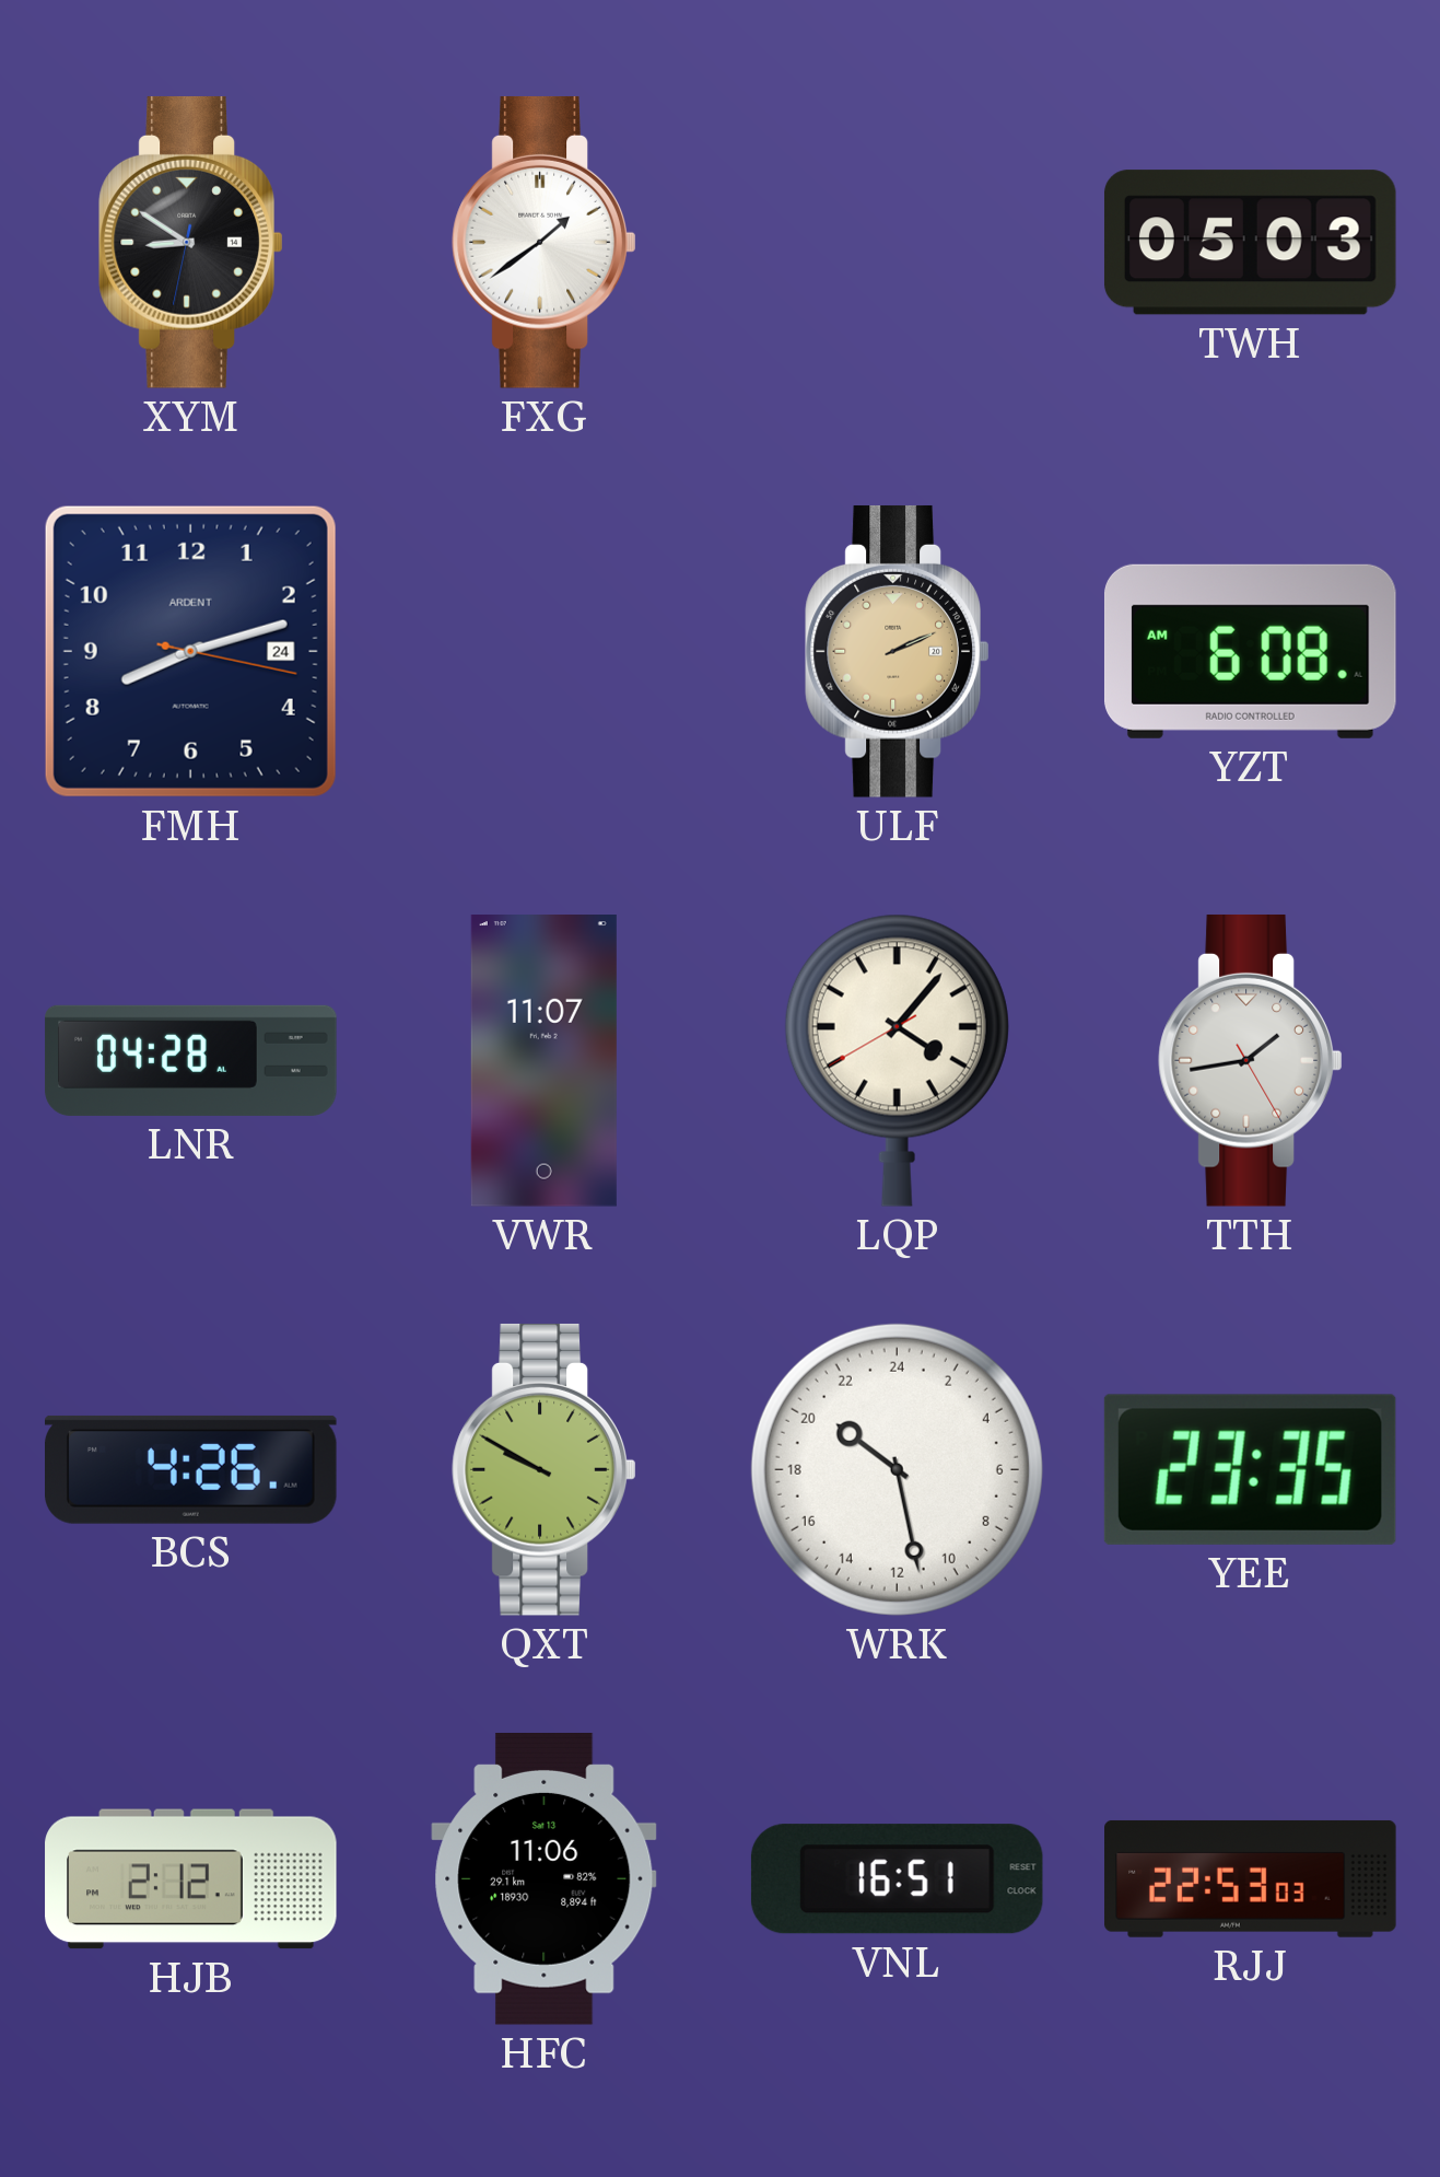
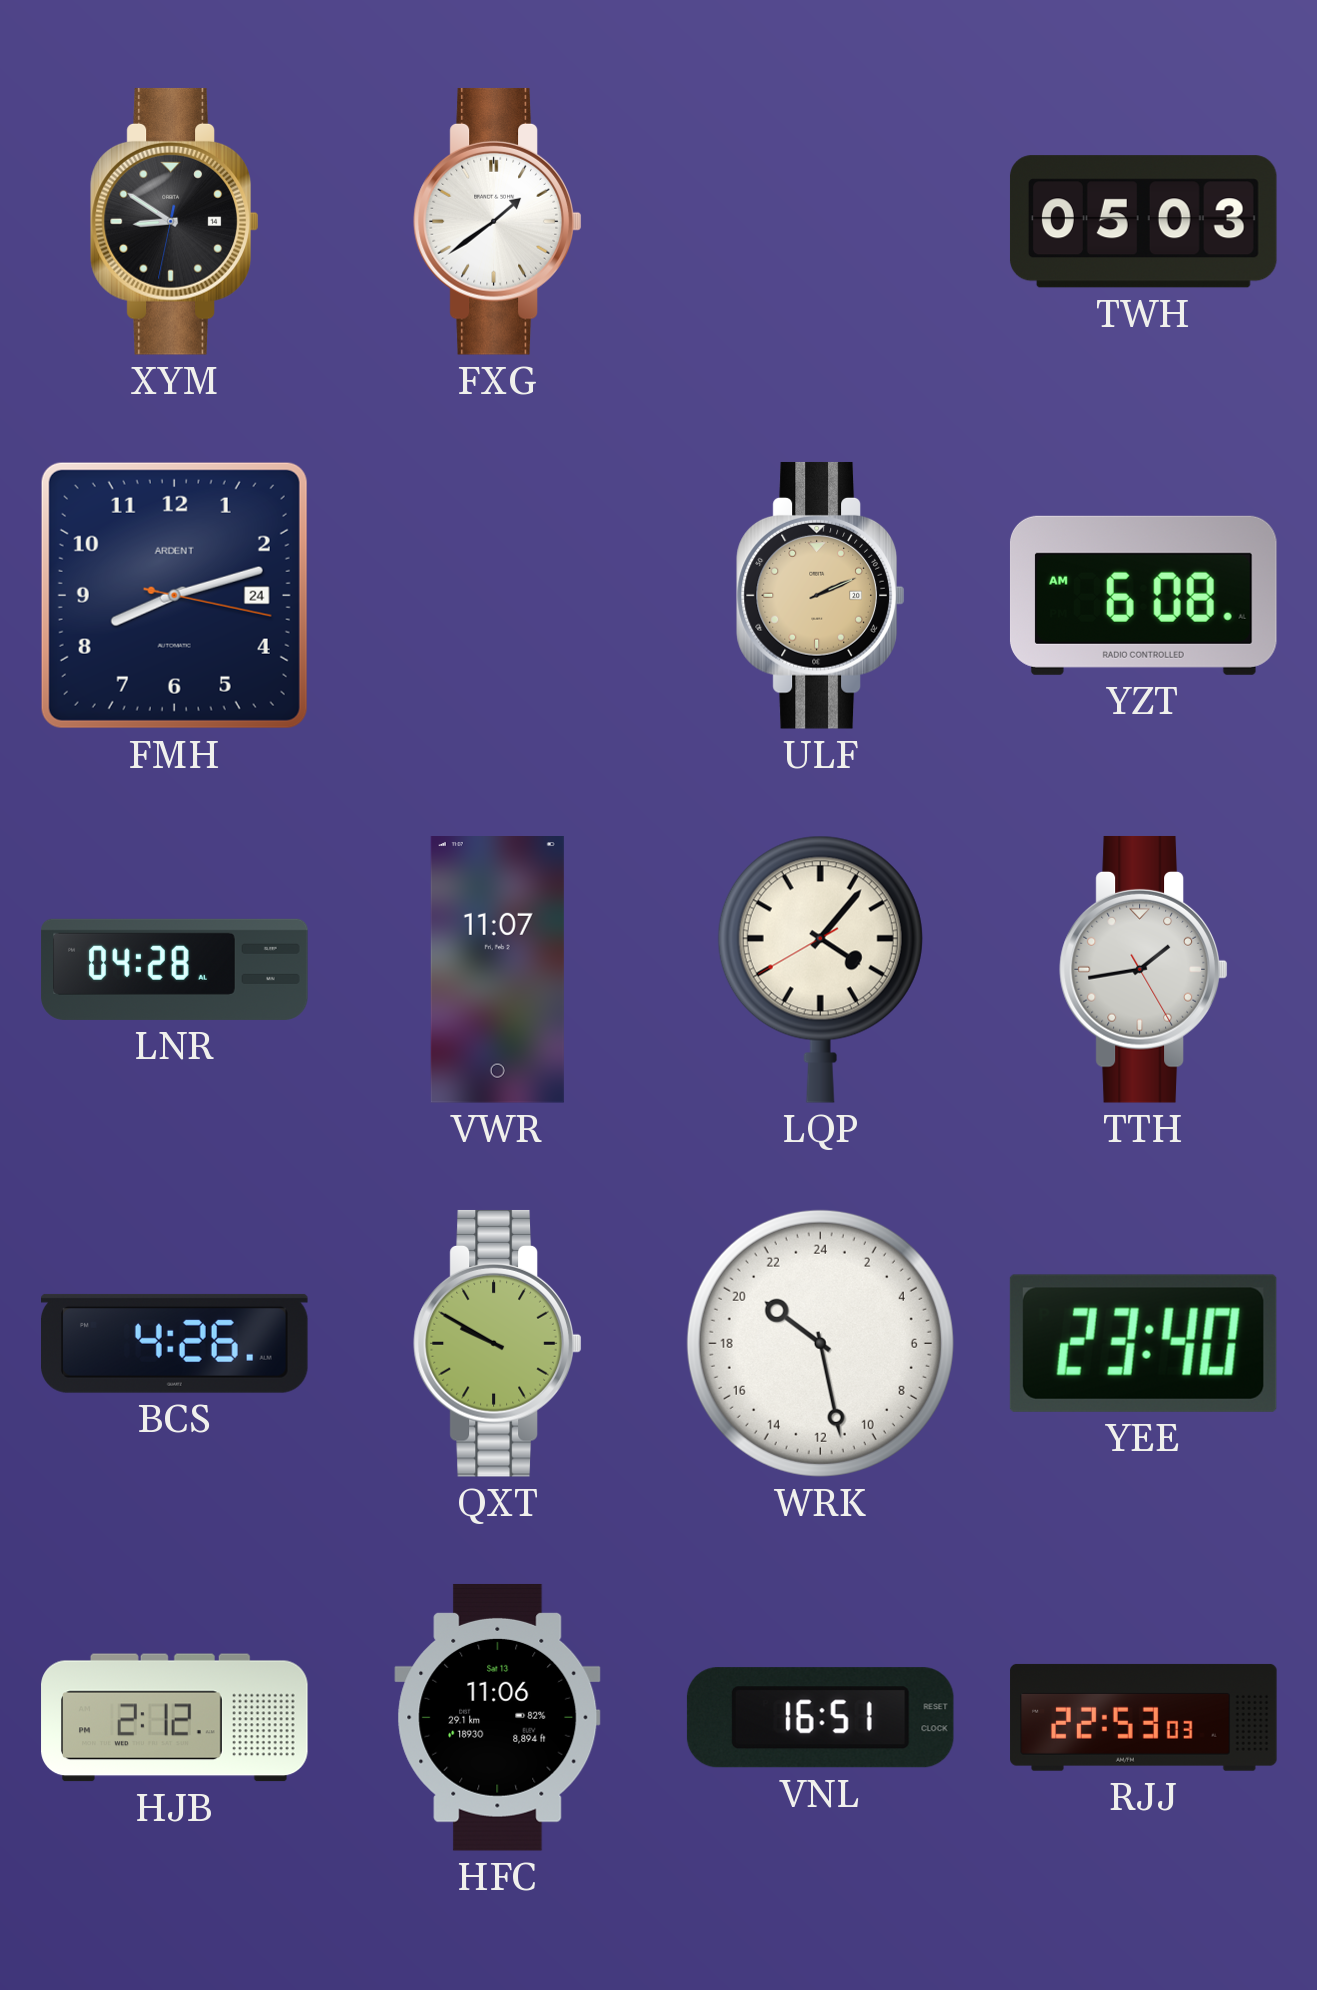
YEE: 23:35 -> 23:40
